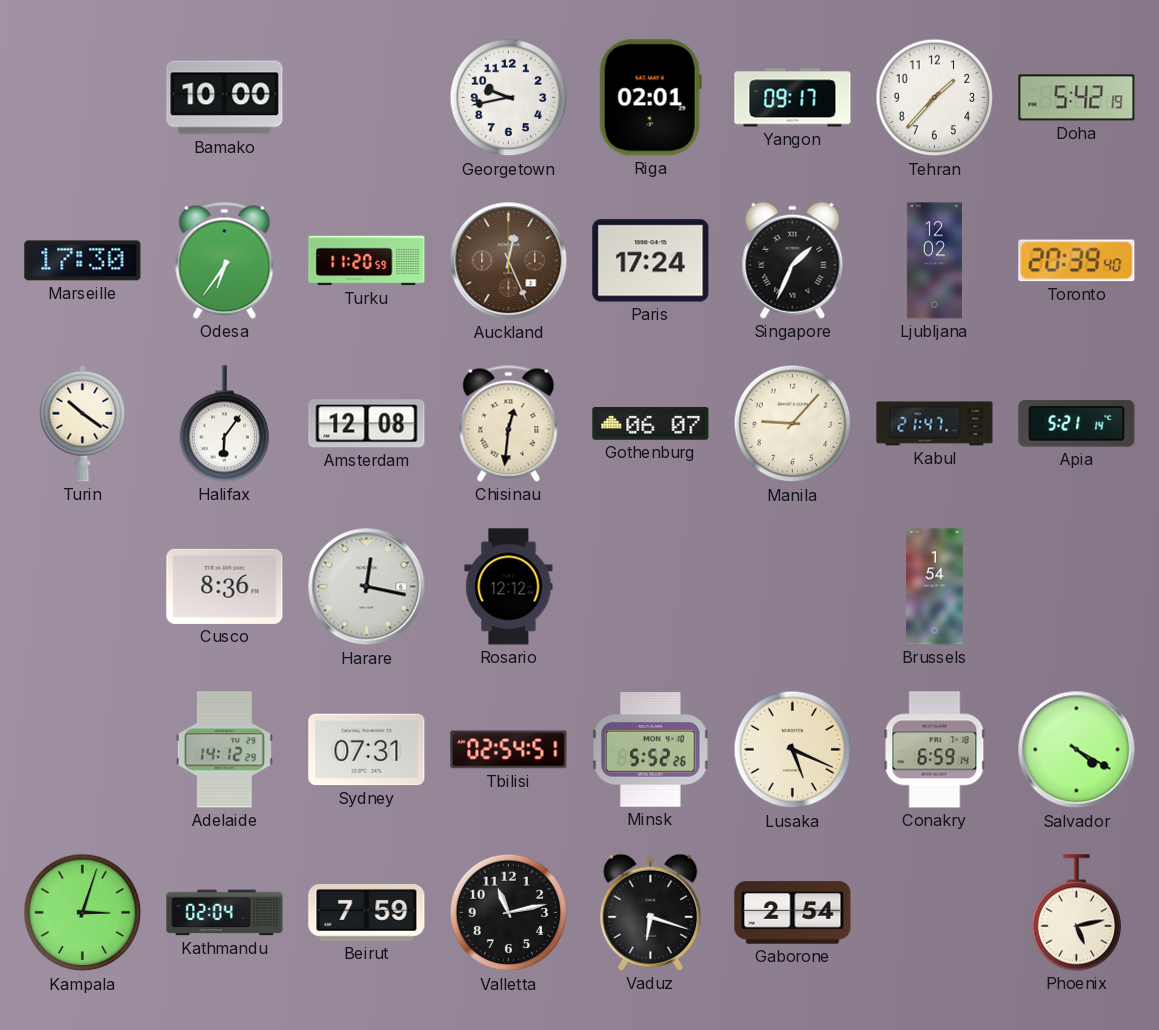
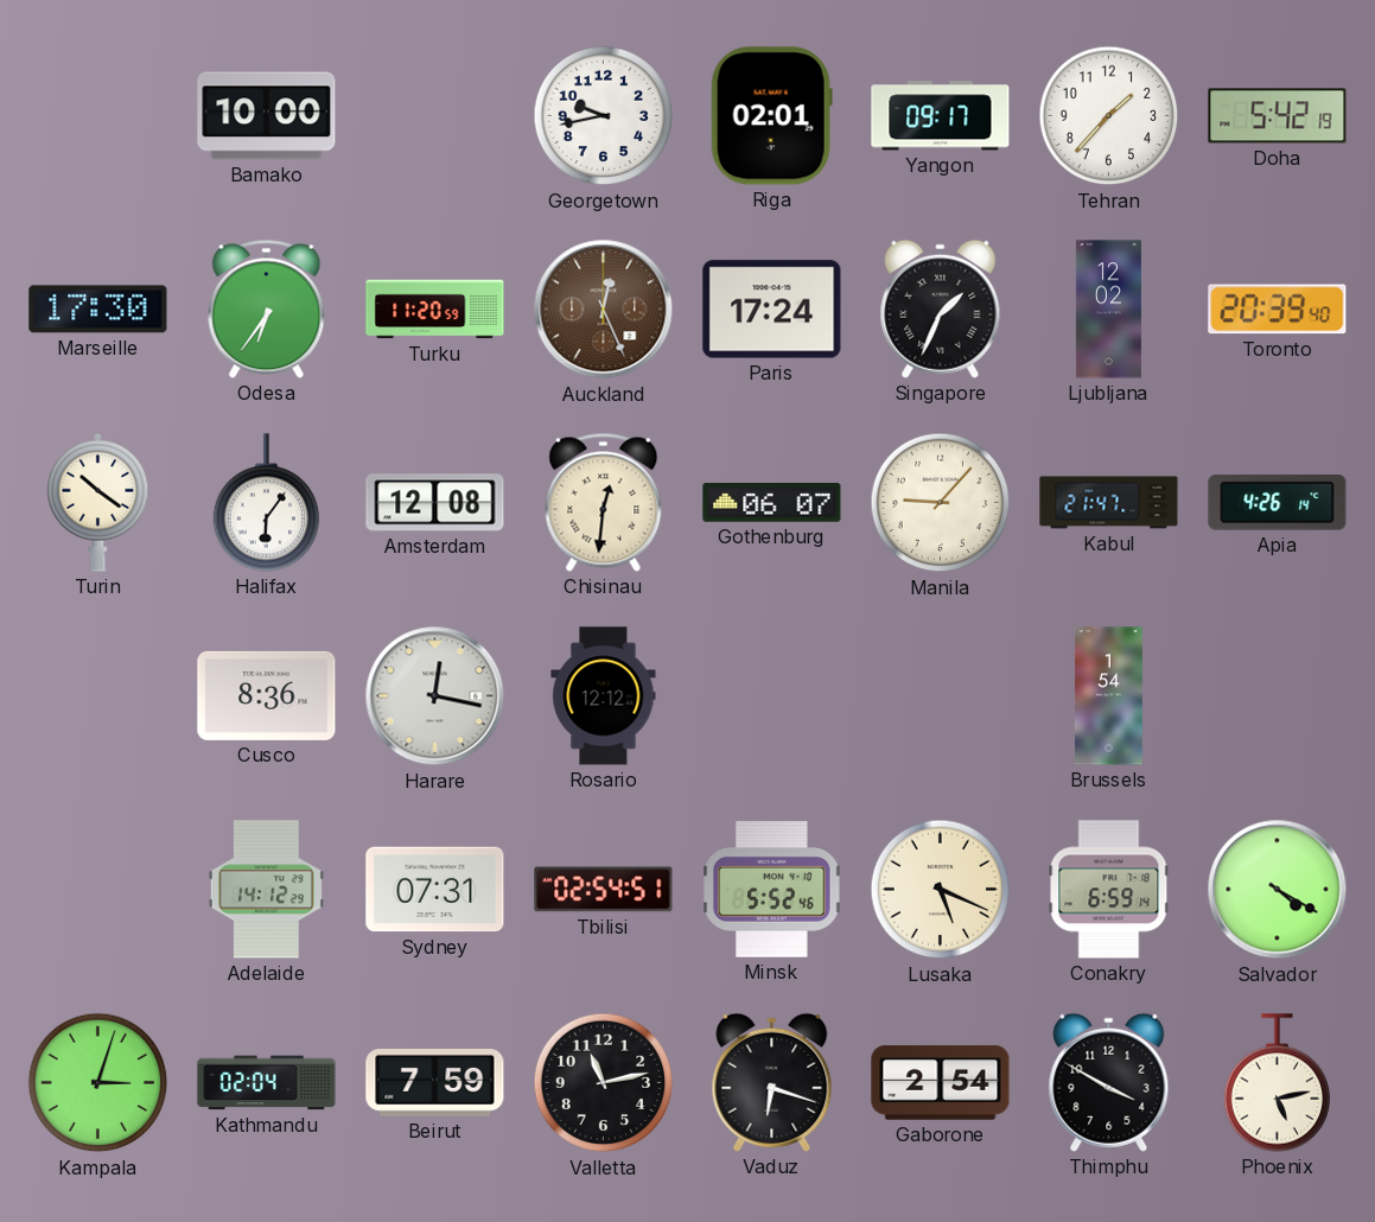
Apia: 5:21 -> 4:26
Minsk: 5:52:26 -> 5:52:46
Thimphu: none -> 3:50
